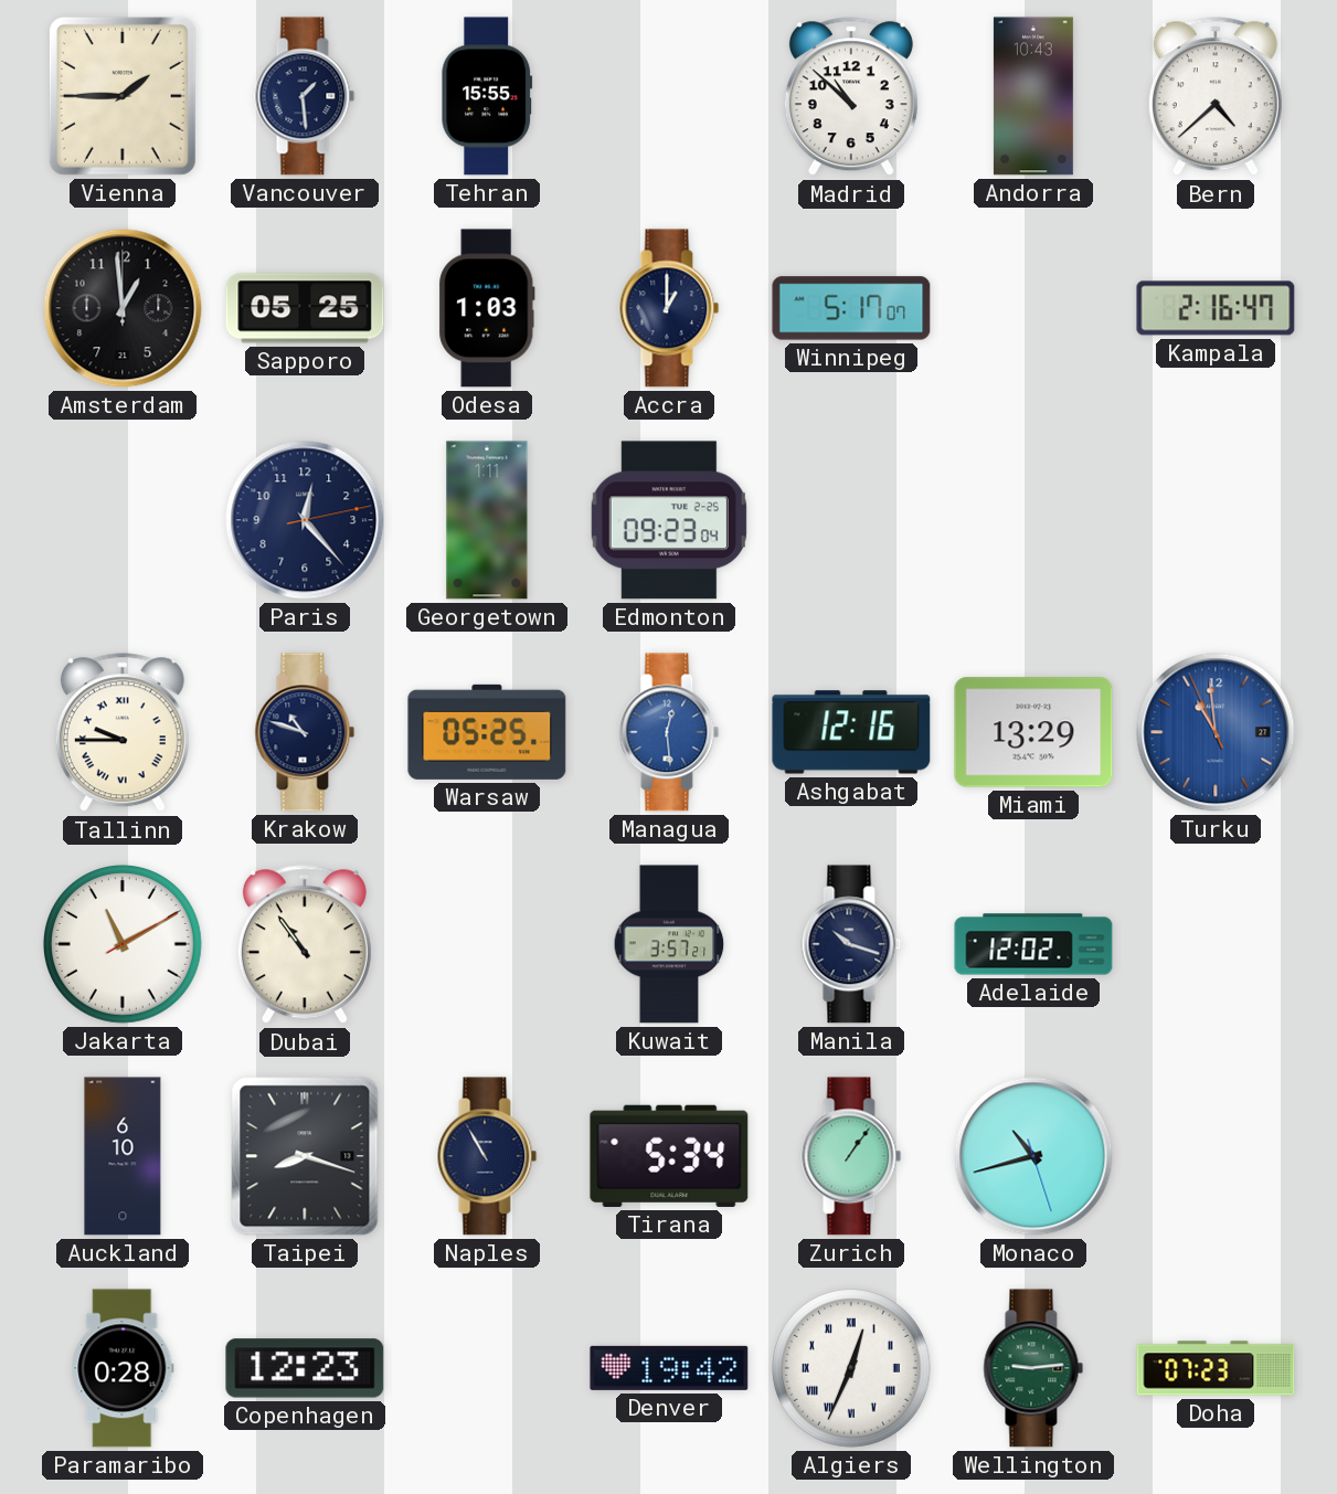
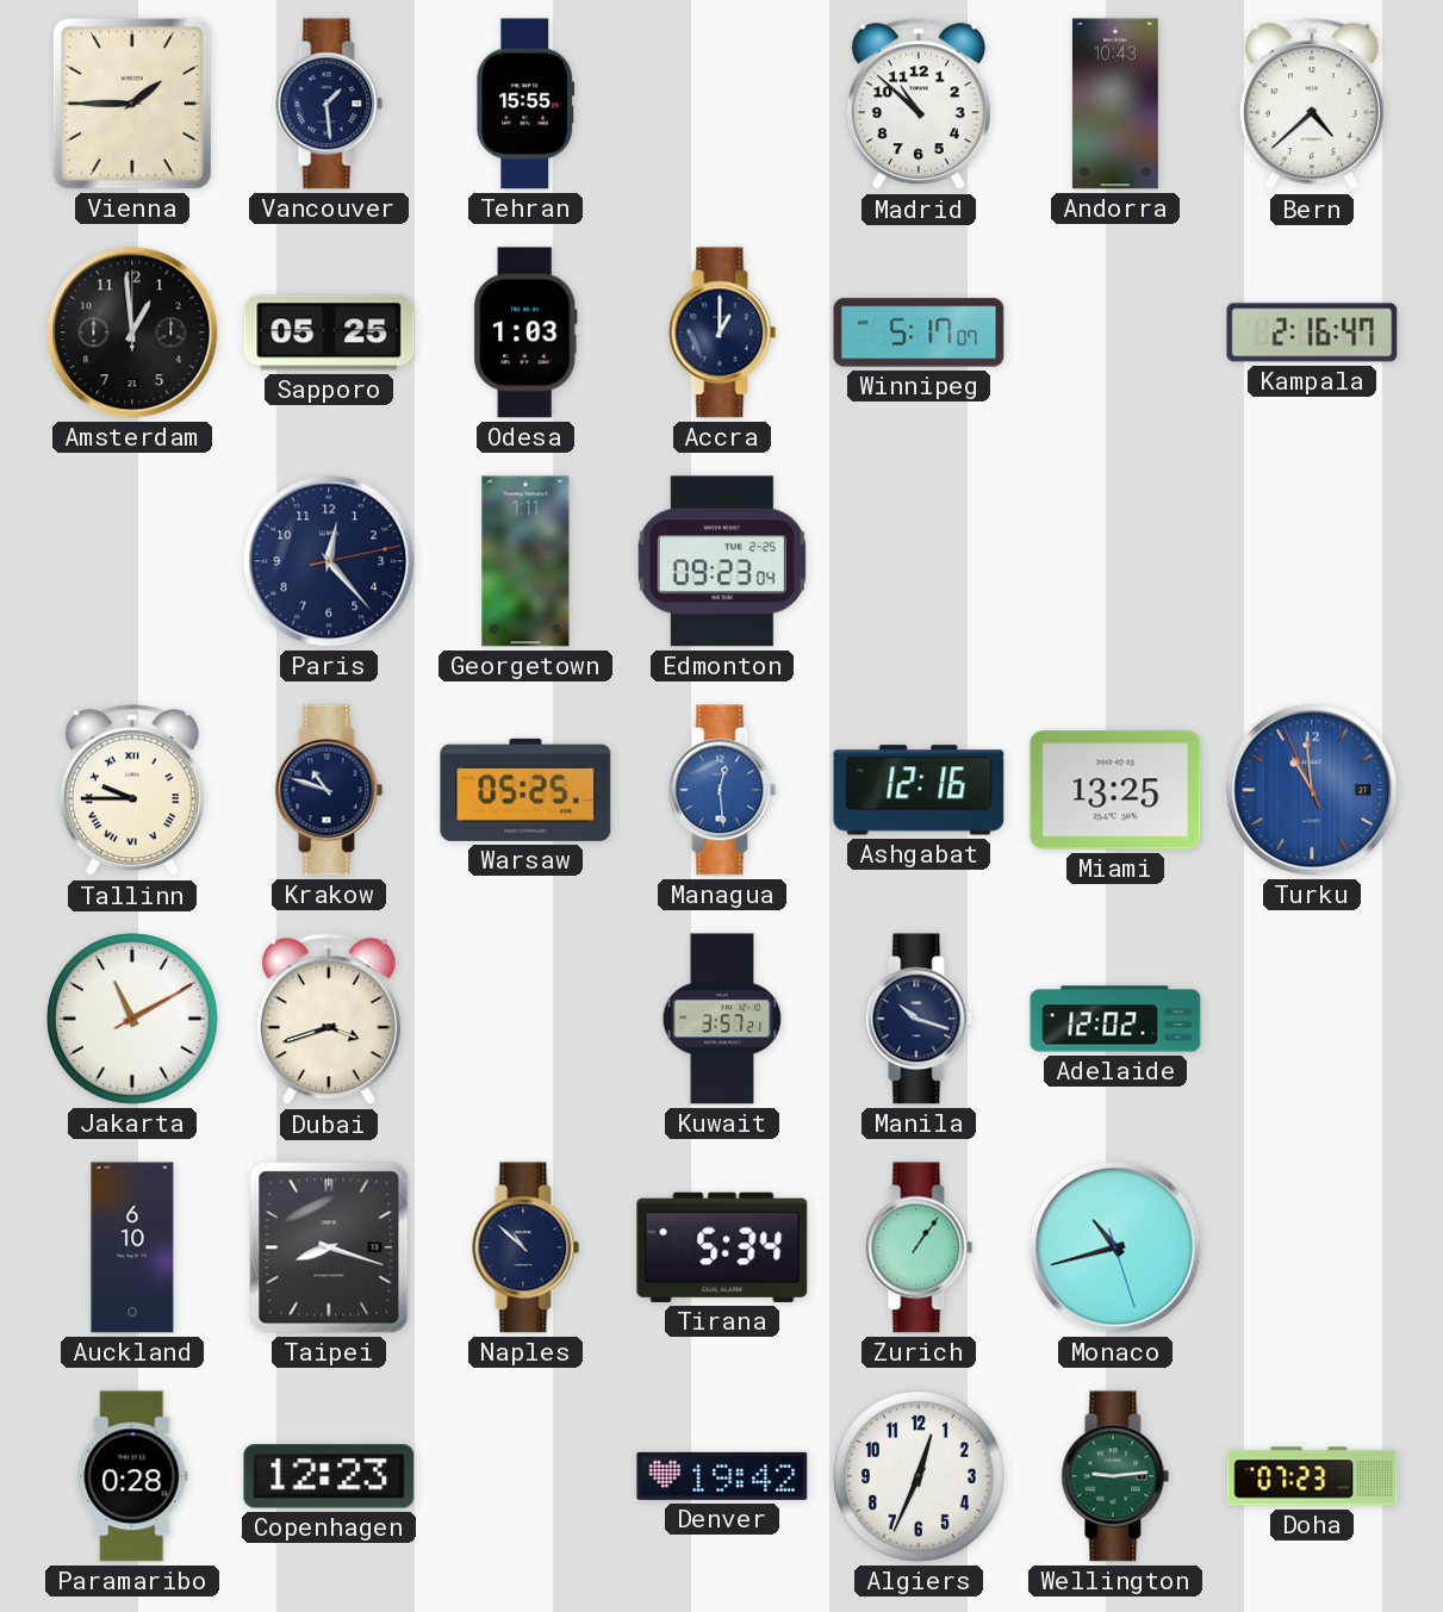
Miami: 13:29 -> 13:25
Dubai: 10:54 -> 3:42
Naples: 10:55 -> 10:52
Algiers numerals: Roman -> Arabic
